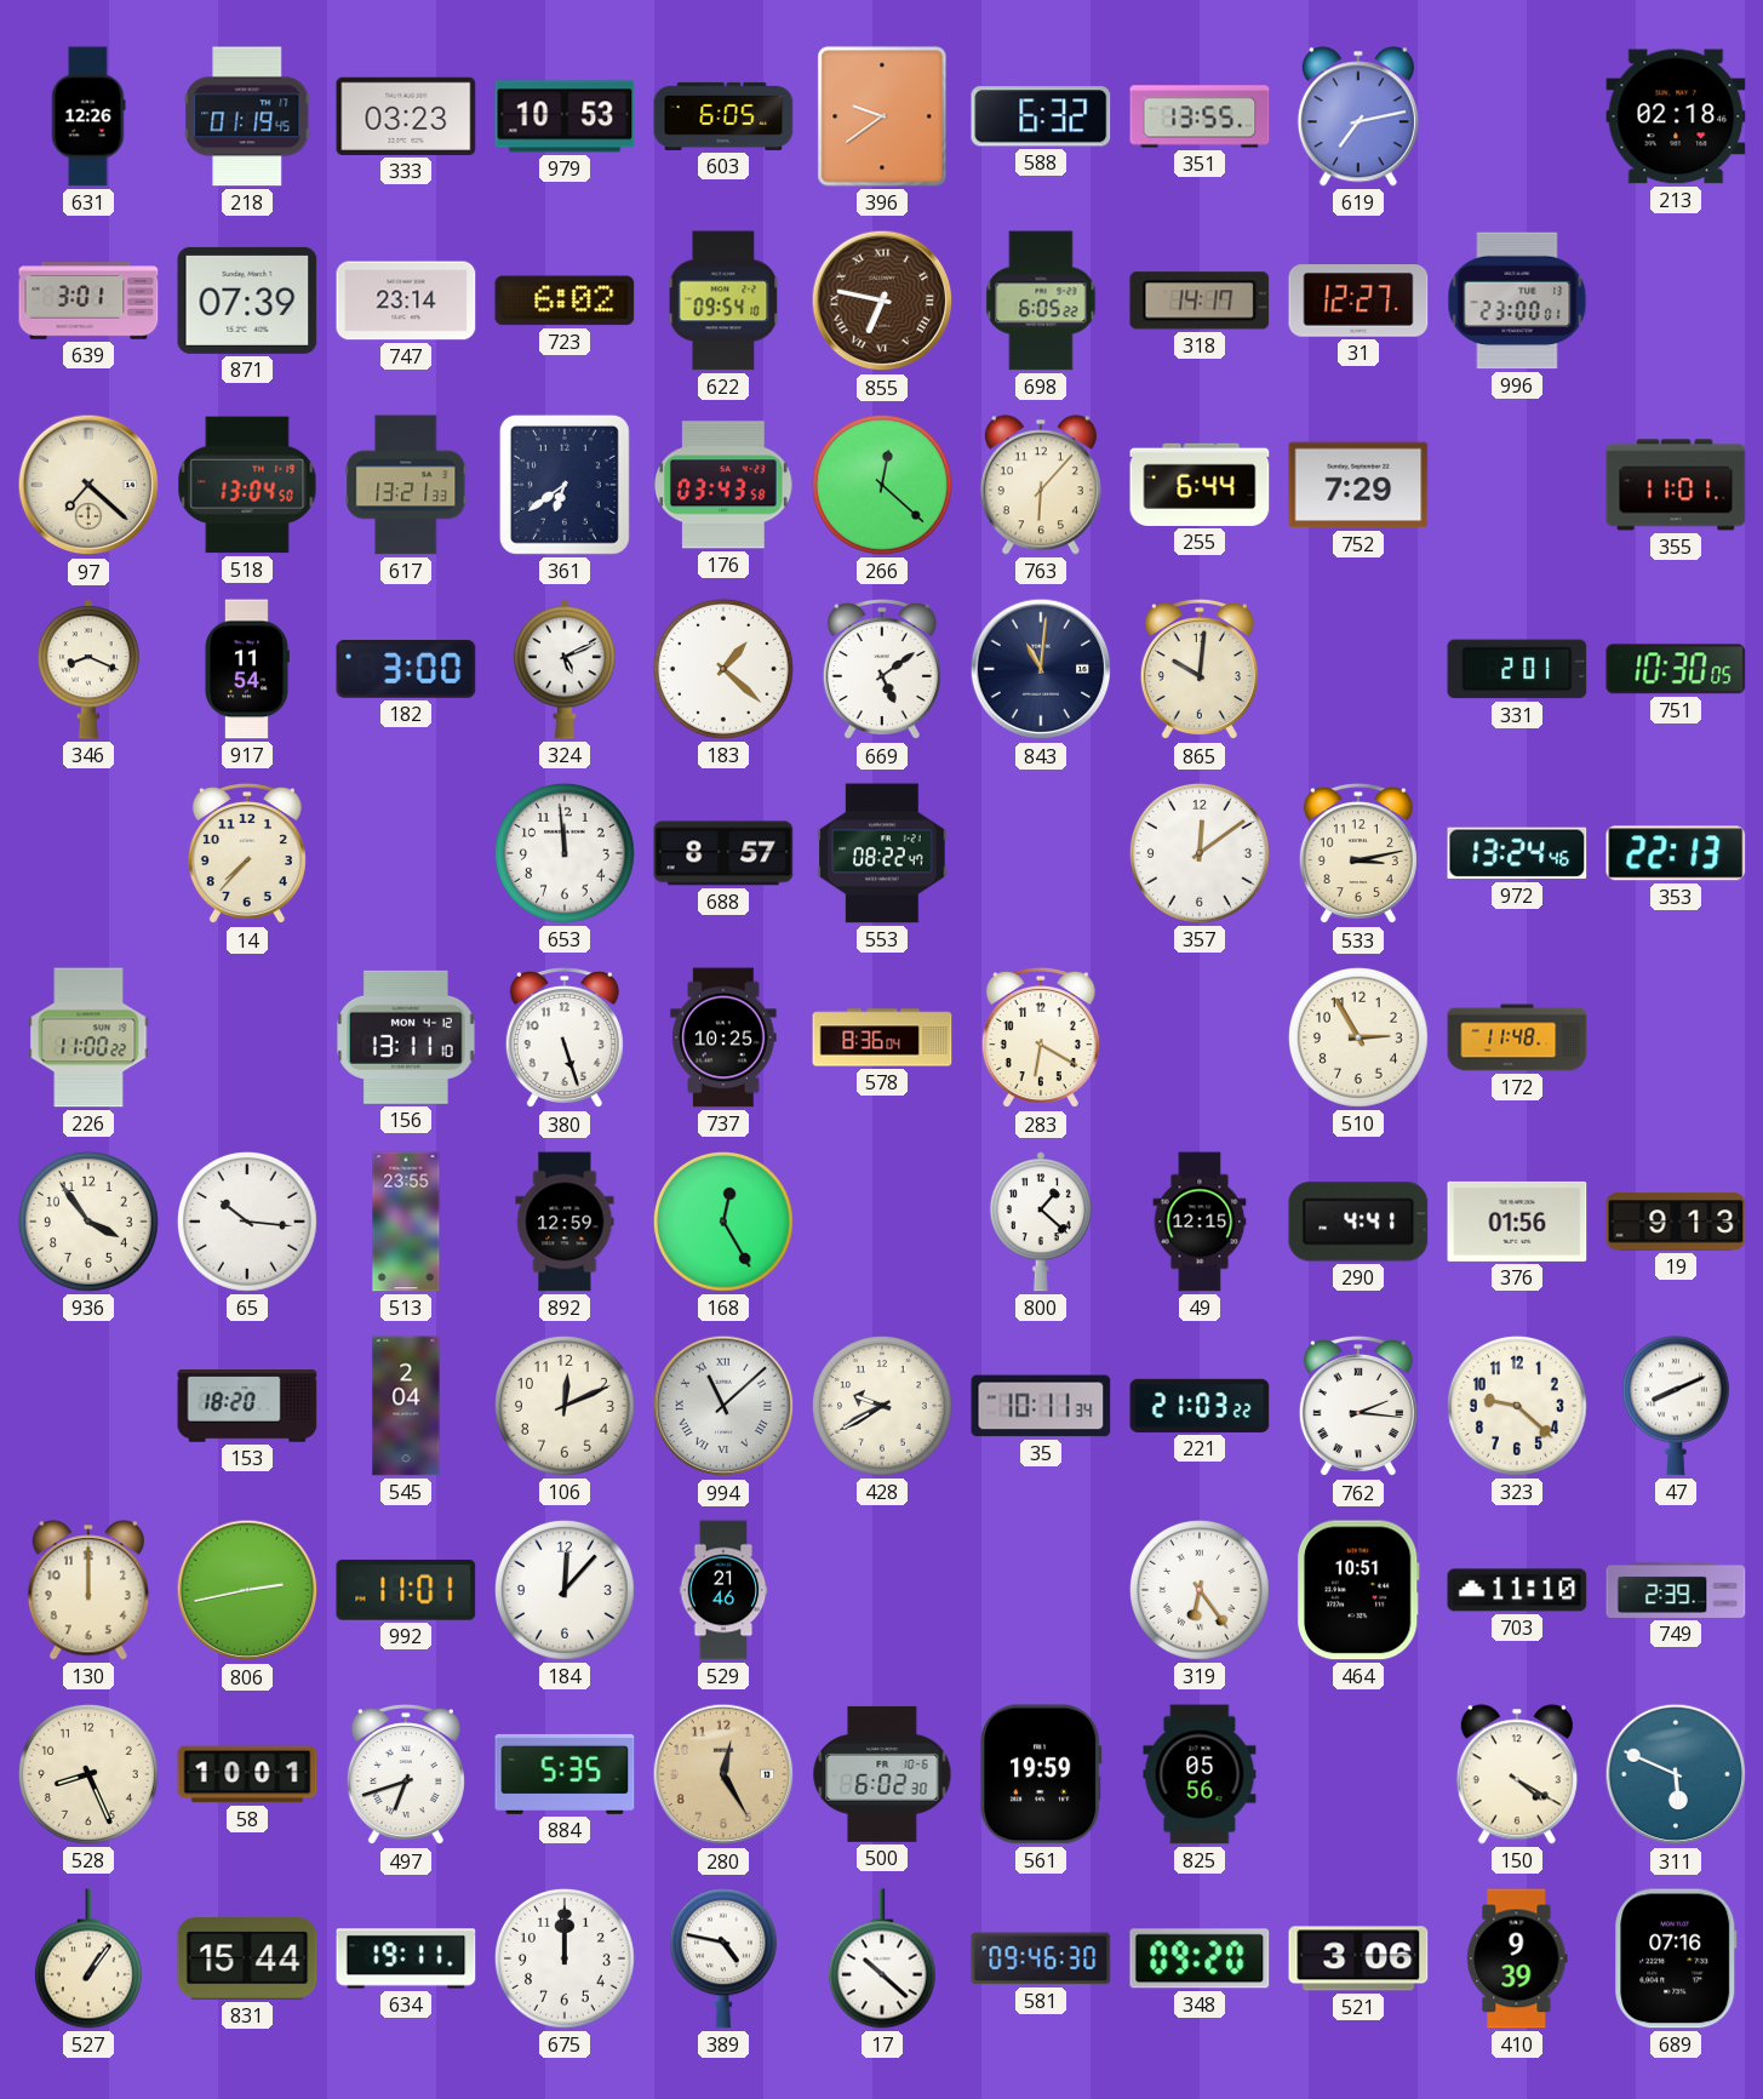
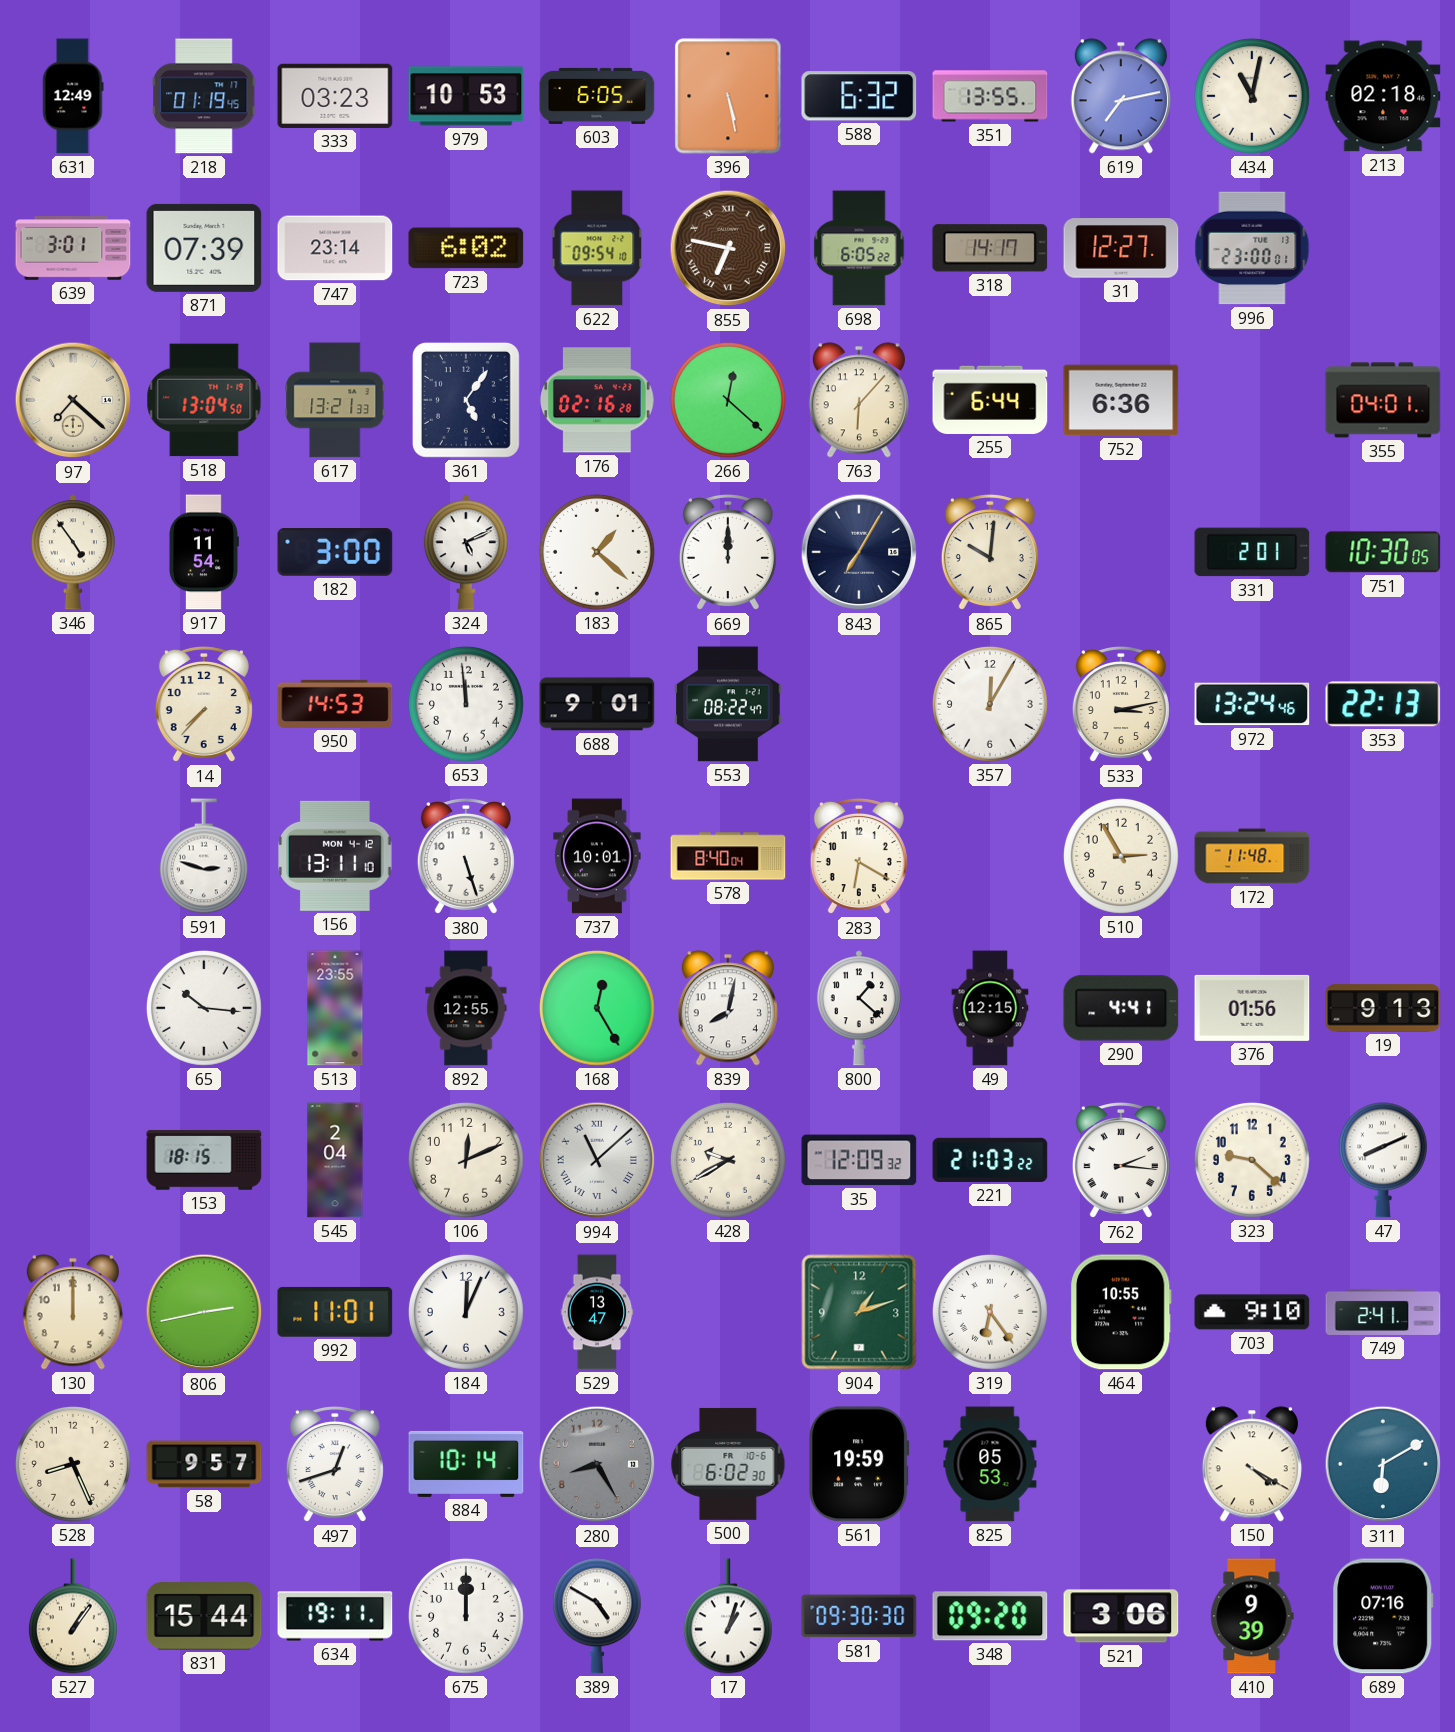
631: 12:26 -> 12:49
396: 9:39 -> 5:28
434: none -> 11:02
361: 6:39 -> 5:06
176: 03:43 -> 02:16
752: 7:29 -> 6:36
355: 11:01 -> 04:01
346: 8:19 -> 4:54
669: 5:09 -> 12:00
843: 11:01 -> 7:05
950: none -> 14:53
688: 8:57 -> 9:01
357: 12:09 -> 12:05
226: 11:00 -> none
591: none -> 2:48
737: 10:25 -> 10:01
578: 8:36 -> 8:40
936: 3:54 -> none
892: 12:59 -> 12:55
839: none -> 8:02
153: 18:20 -> 18:15
35: 10:11 -> 12:09
184: 12:07 -> 12:04
529: 21:46 -> 13:47
904: none -> 1:12
464: 10:51 -> 10:55
703: 11:10 -> 9:10
749: 2:39 -> 2:41
58: 10:01 -> 9:57
497: 6:42 -> 12:42
884: 5:35 -> 10:14
280: 12:25 -> 8:25
280 dial: champagne -> grey
825: 05:56 -> 05:53
311: 5:49 -> 6:10
389: 4:47 -> 4:50
17: 10:22 -> 1:03
581: 09:46 -> 09:30
